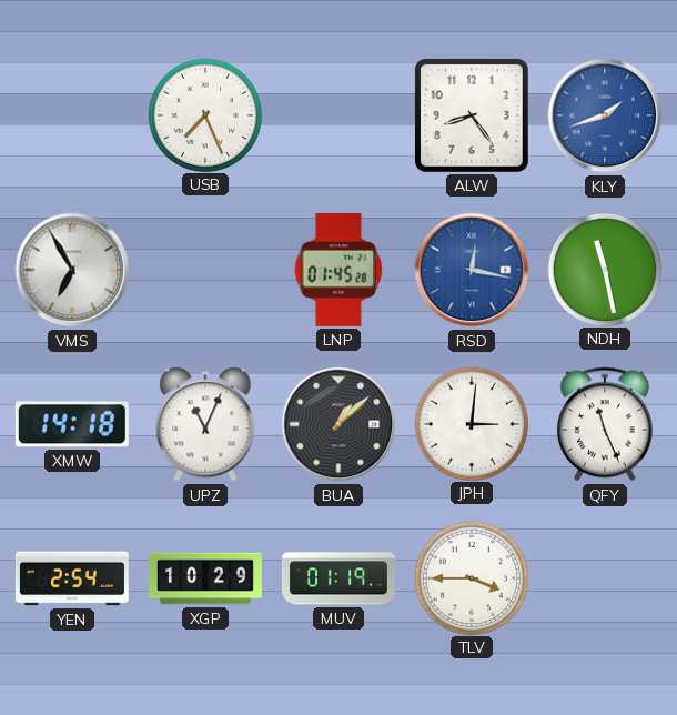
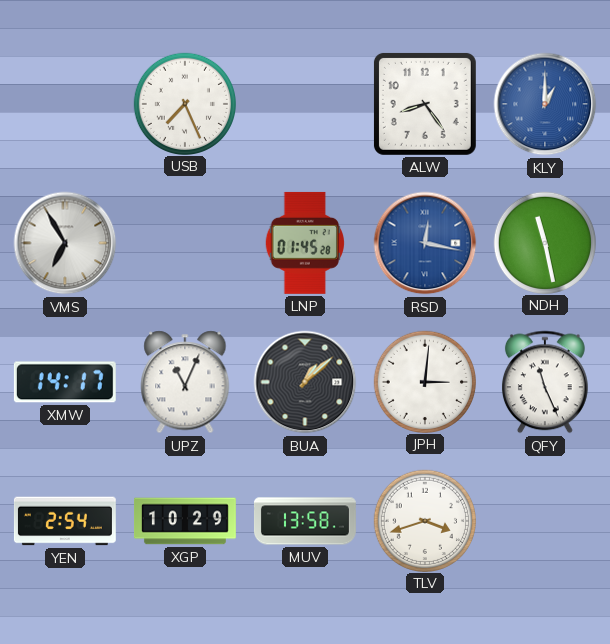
KLY: 1:42 -> 1:00
XMW: 14:18 -> 14:17
MUV: 01:19 -> 13:58
TLV: 3:45 -> 3:42
